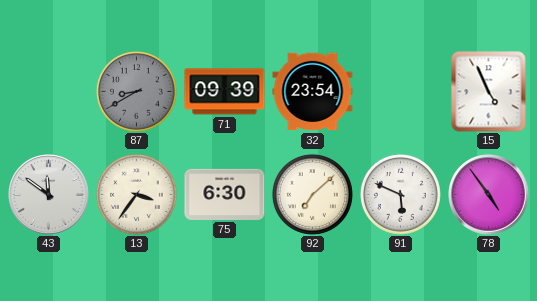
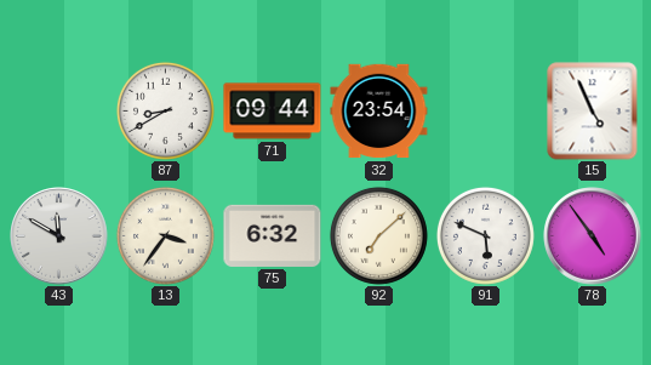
87 dial: grey -> white
71: 09:39 -> 09:44
43: 11:51 -> 11:50
75: 6:30 -> 6:32
